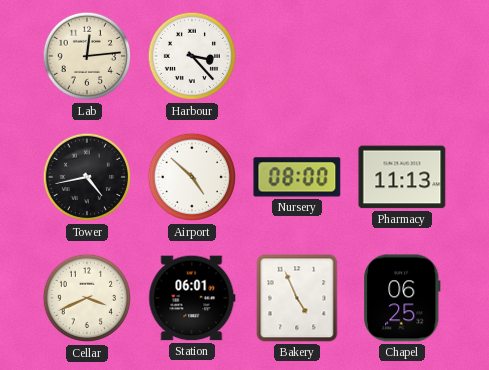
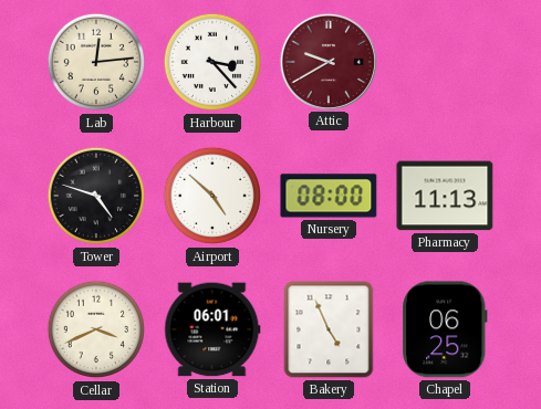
Attic: none -> 9:40
Tower: 4:43 -> 4:48
